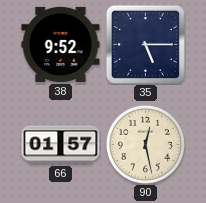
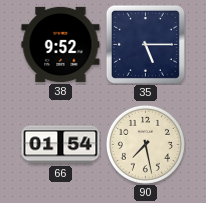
66: 01:57 -> 01:54
90: 12:28 -> 7:28
